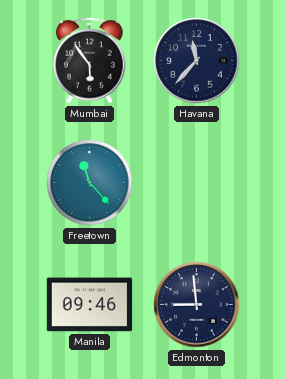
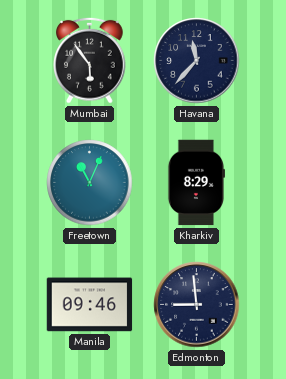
Freetown: 11:23 -> 11:04
Kharkiv: none -> 8:29
